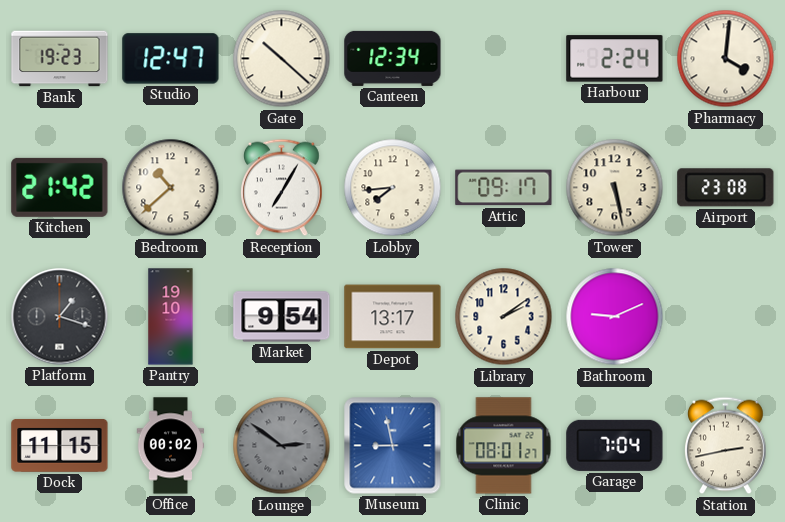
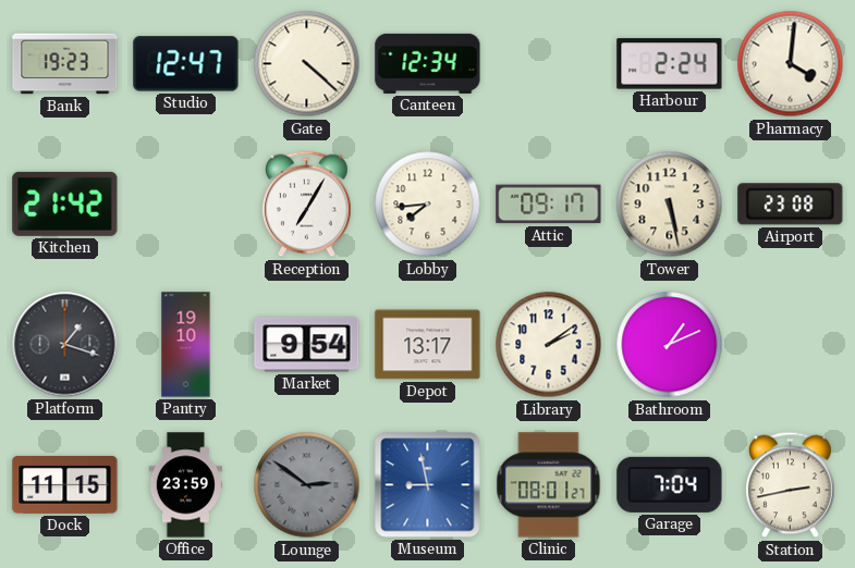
Gate: 10:22 -> 4:22
Bedroom: 10:38 -> none
Bathroom: 9:11 -> 1:11
Office: 00:02 -> 23:59
